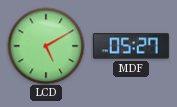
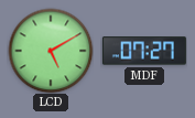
MDF: 05:27 -> 07:27
